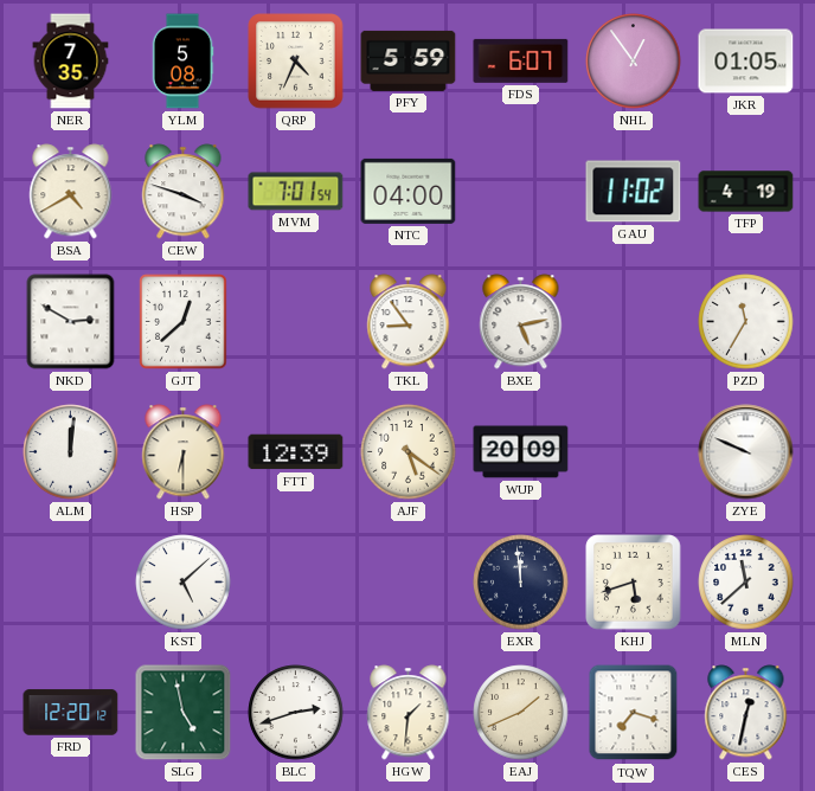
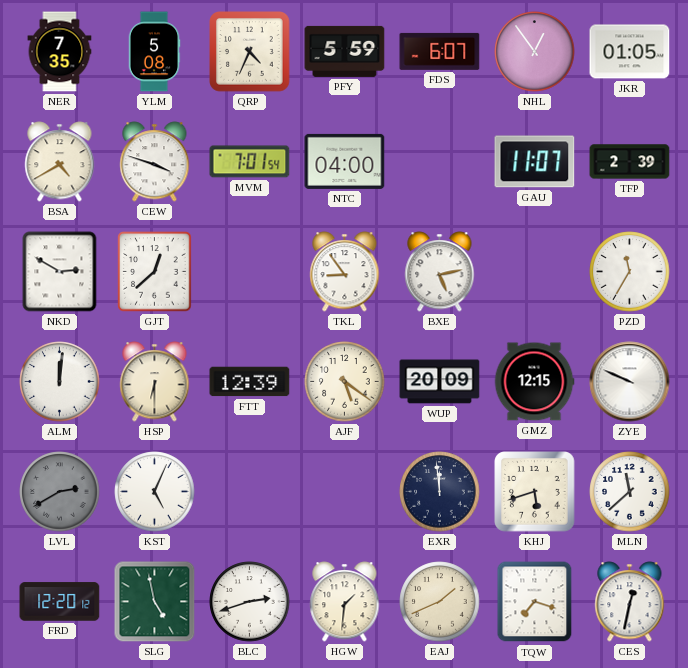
GAU: 11:02 -> 11:07
TFP: 4:19 -> 2:39
GMZ: none -> 12:15
LVL: none -> 2:40
KST: 5:08 -> 5:04
